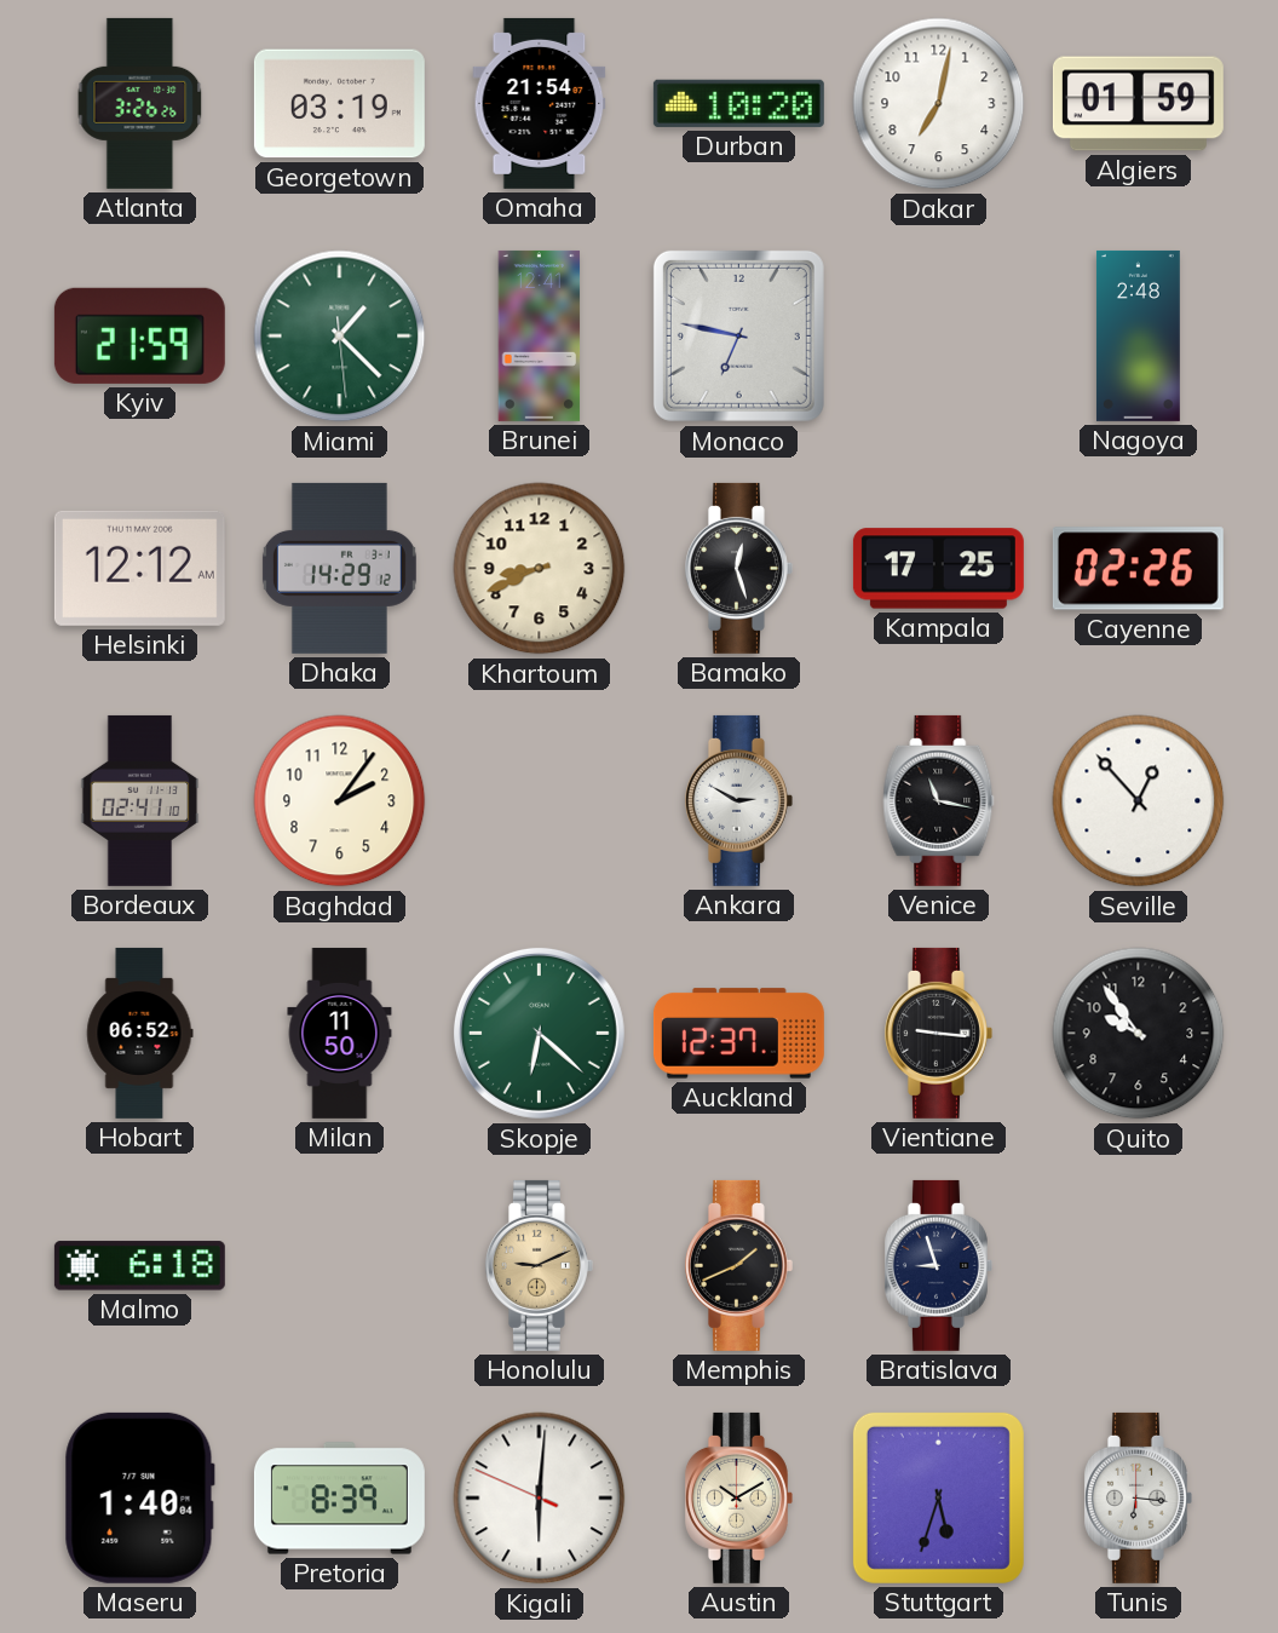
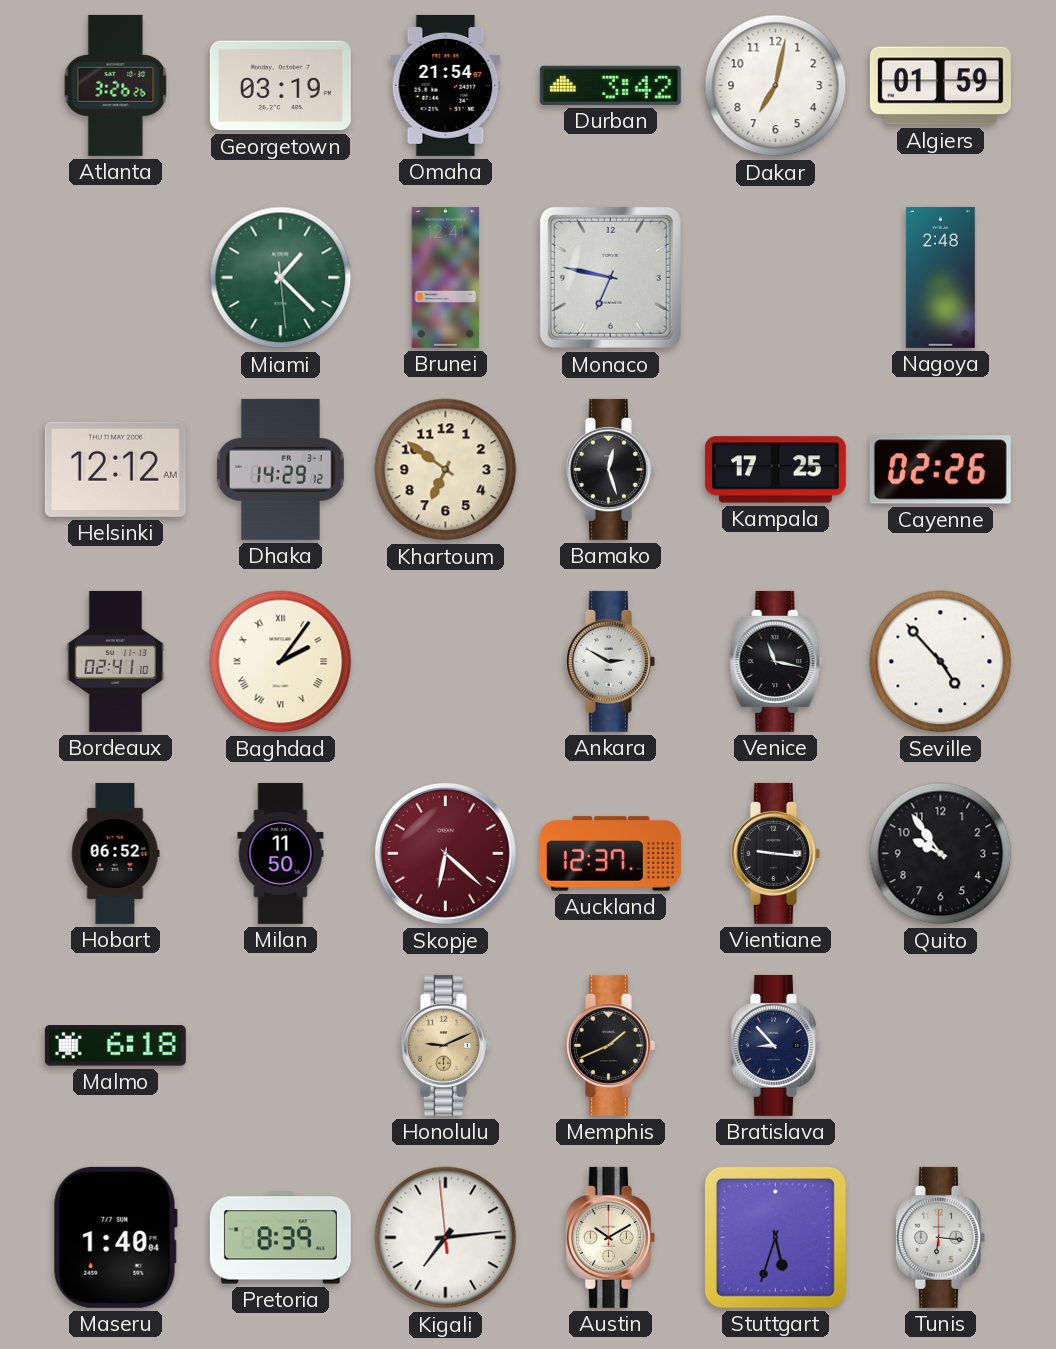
Durban: 10:20 -> 3:42
Kyiv: 21:59 -> none
Khartoum: 8:41 -> 6:51
Baghdad numerals: Arabic -> Roman
Seville: 12:53 -> 4:53
Skopje dial: green -> burgundy
Bratislava: 8:57 -> 8:53
Kigali: 6:00 -> 7:13
